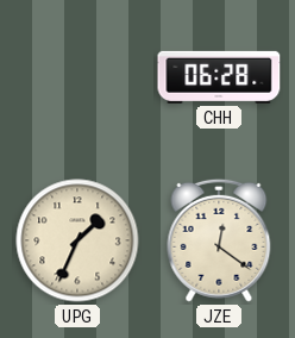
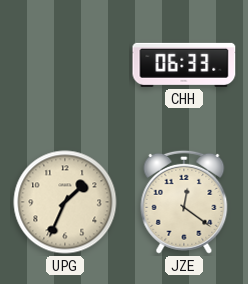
CHH: 06:28 -> 06:33
